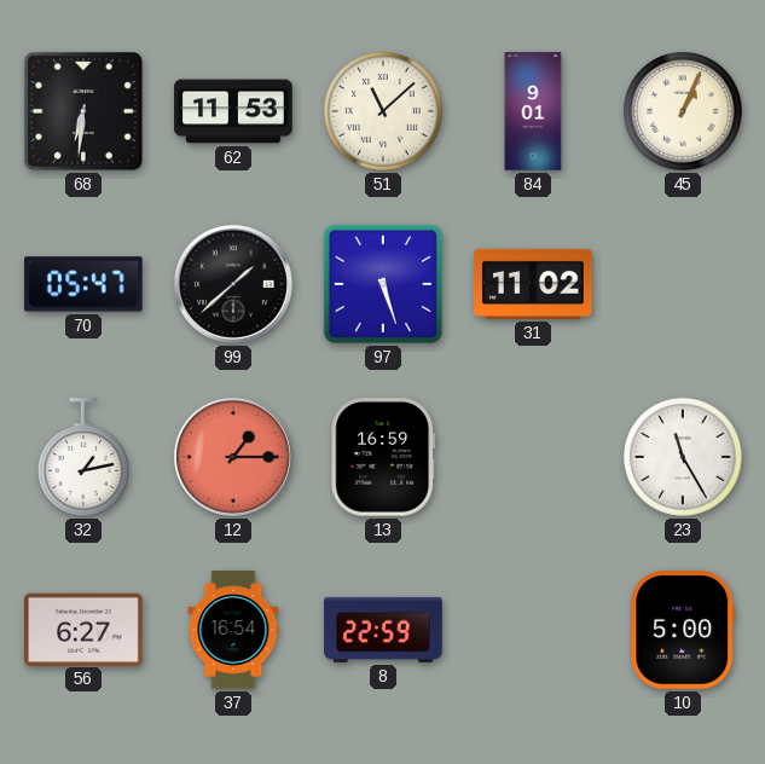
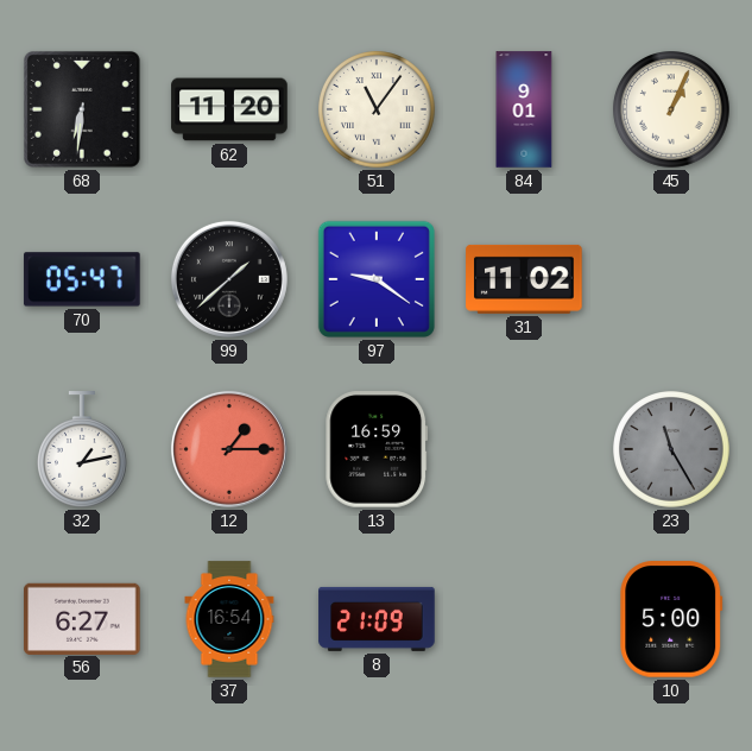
62: 11:53 -> 11:20
51: 11:08 -> 11:06
97: 5:27 -> 9:21
23 dial: white -> grey
8: 22:59 -> 21:09
